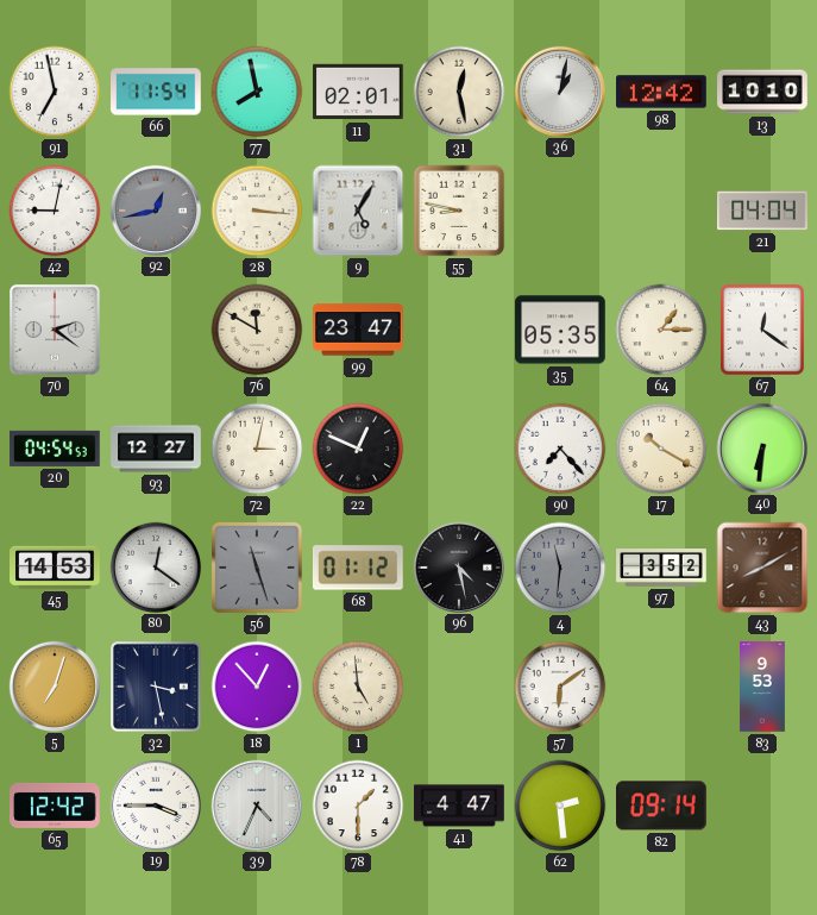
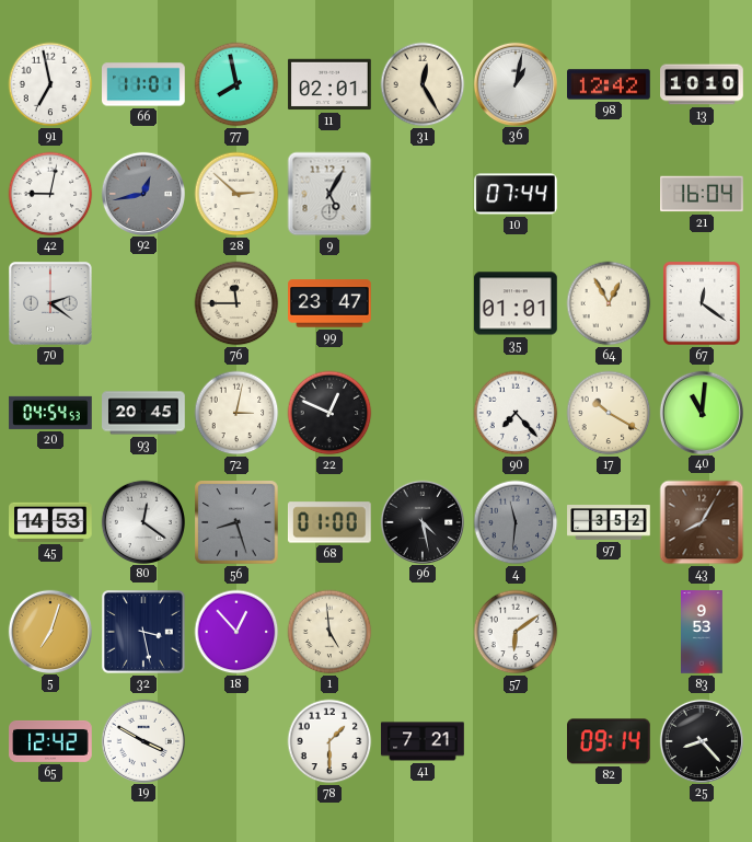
66: 11:54 -> 11:01
31: 12:28 -> 12:25
28: 3:16 -> 2:52
55: 8:47 -> none
10: none -> 07:44
21: 04:04 -> 16:04
76: 11:50 -> 11:45
35: 05:35 -> 01:01
64: 1:15 -> 12:55
93: 12:27 -> 20:45
40: 6:31 -> 11:01
56: 11:27 -> 8:27
68: 01:12 -> 01:00
43: 8:10 -> 8:05
19: 3:45 -> 3:50
39: 4:34 -> none
41: 4:47 -> 7:21
62: 2:29 -> none
25: none -> 8:23
